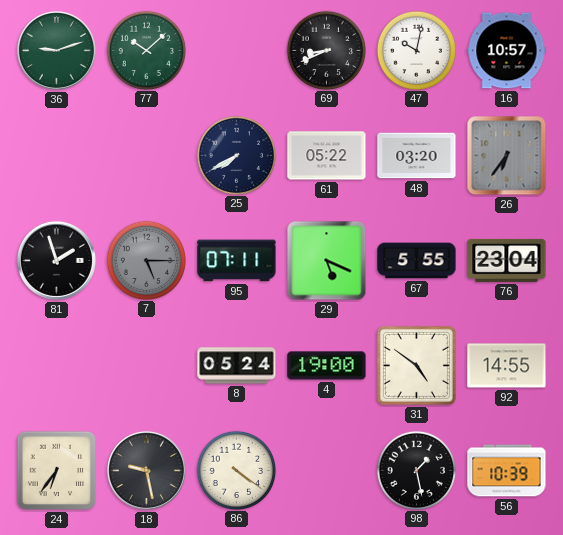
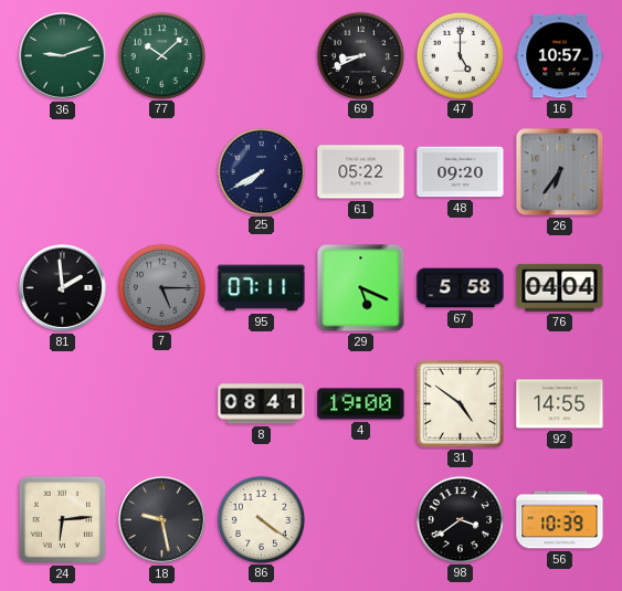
47: 10:02 -> 5:00
48: 03:20 -> 09:20
81: 1:57 -> 1:59
67: 5:55 -> 5:58
76: 23:04 -> 04:04
8: 05:24 -> 08:41
24: 6:36 -> 6:14
98: 1:28 -> 3:39
